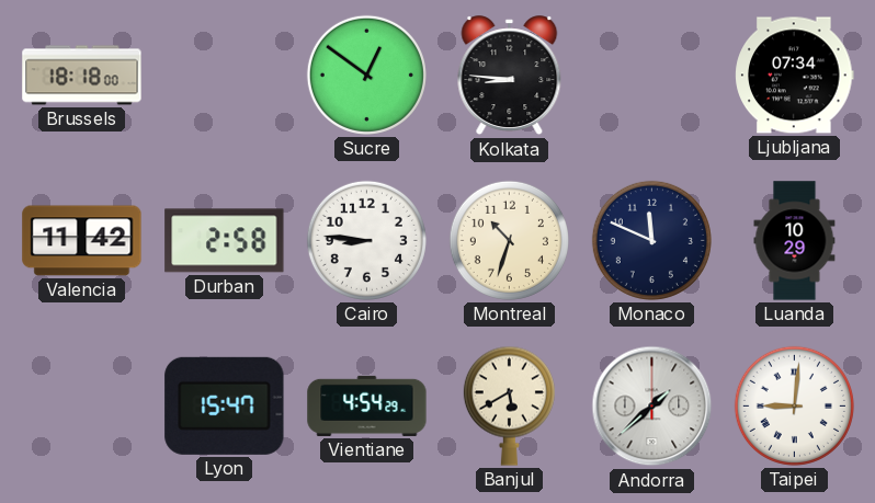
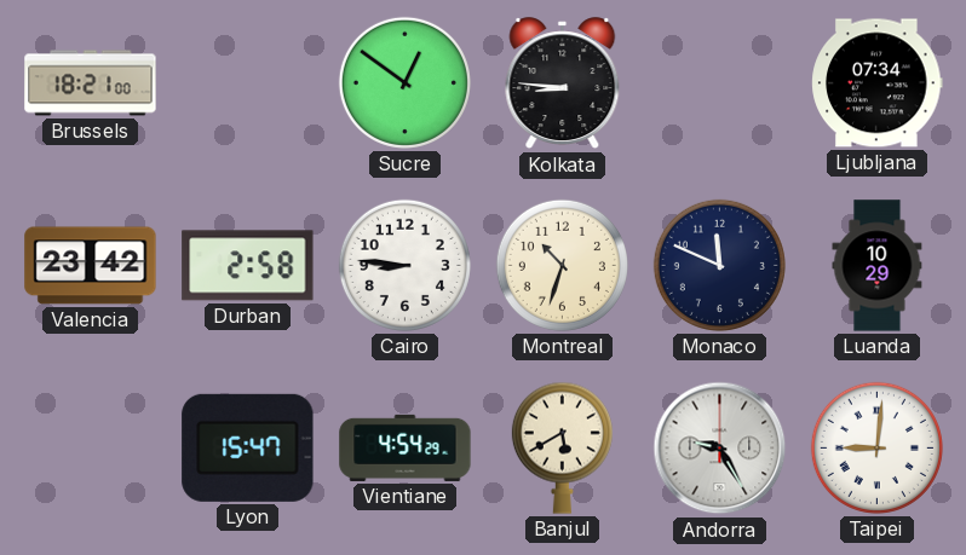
Brussels: 18:18 -> 18:21
Valencia: 11:42 -> 23:42
Andorra: 1:38 -> 9:25
